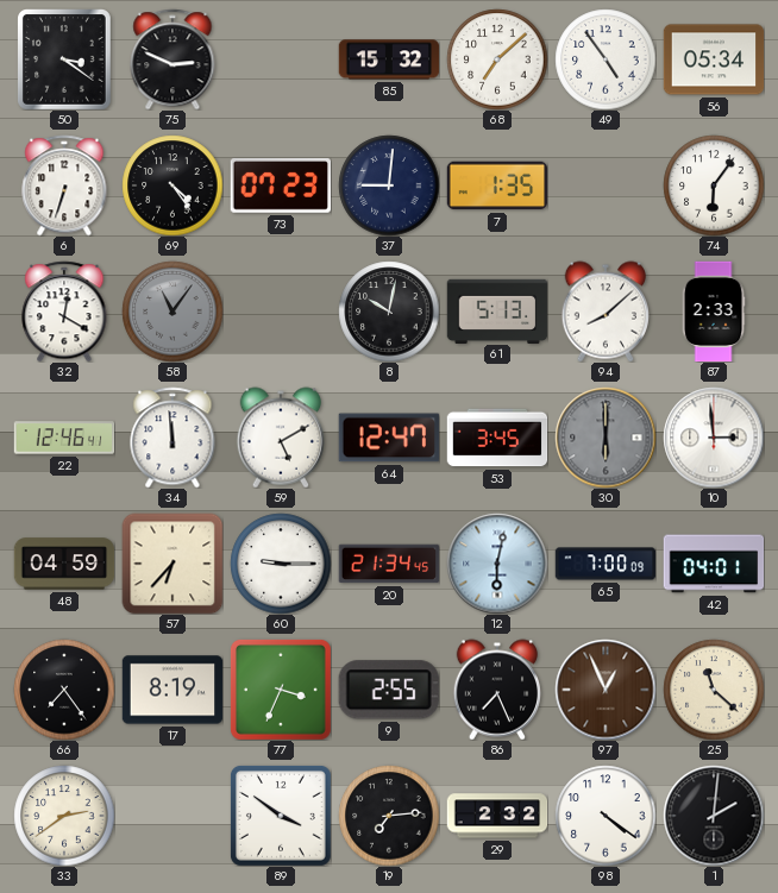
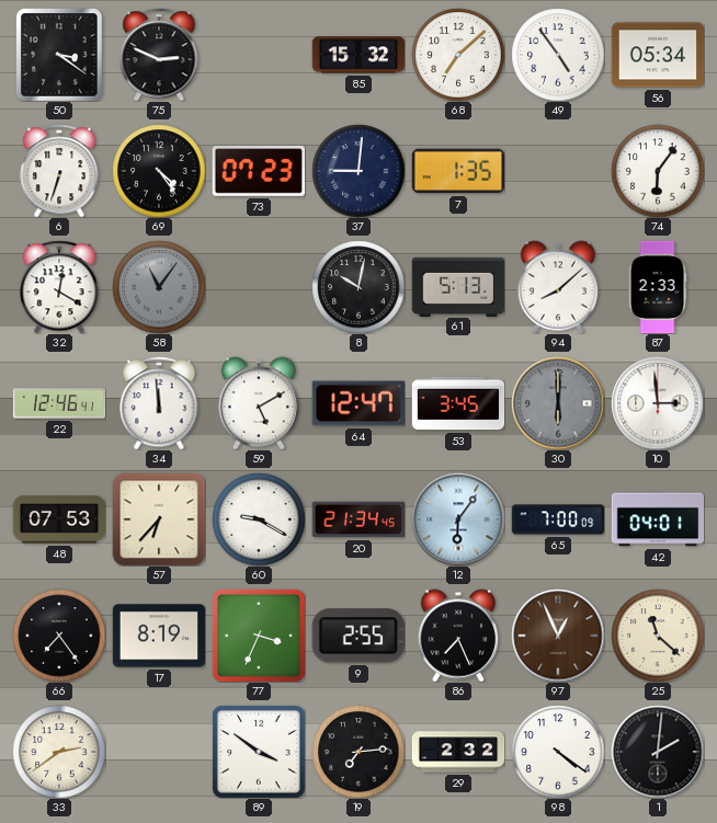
48: 04:59 -> 07:53
60: 9:15 -> 9:20
12: 6:02 -> 6:06
